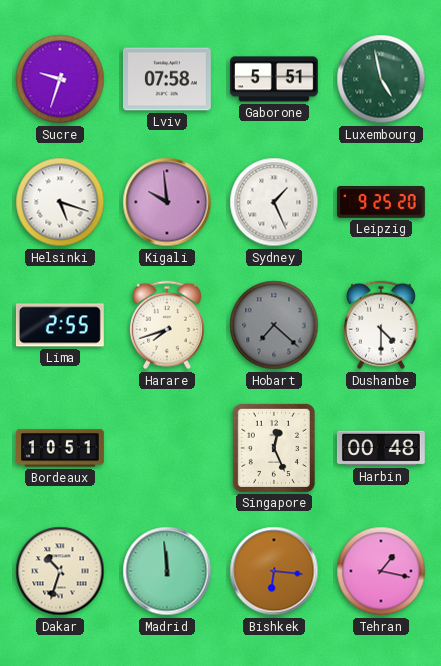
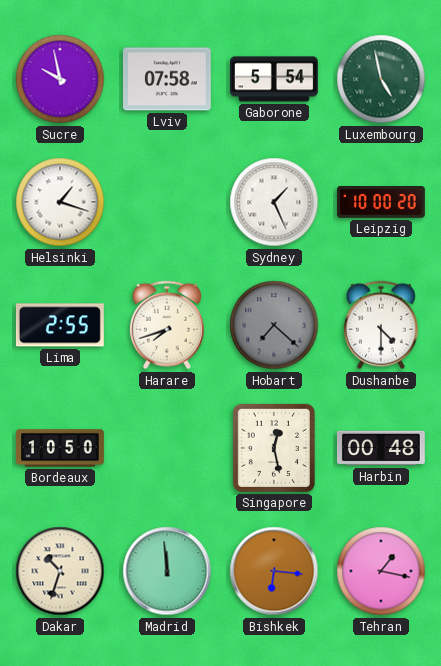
Sucre: 9:33 -> 9:58
Gaborone: 5:51 -> 5:54
Helsinki: 5:18 -> 1:18
Kigali: 9:59 -> none
Leipzig: 9:25 -> 10:00
Bordeaux: 10:51 -> 10:50
Singapore: 12:26 -> 12:28
